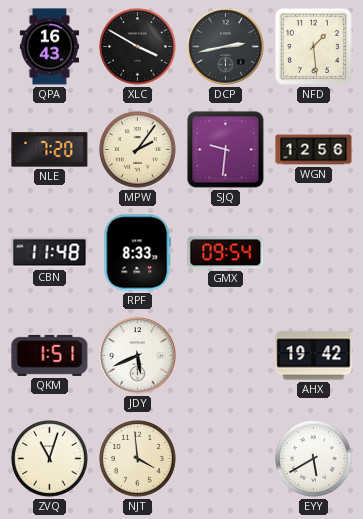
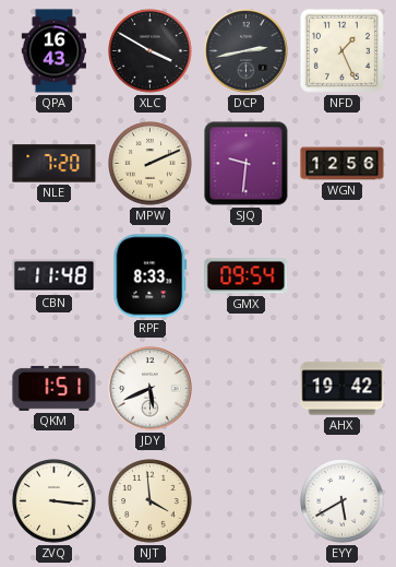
NFD: 1:29 -> 1:26
MPW: 2:06 -> 2:11
ZVQ: 11:03 -> 3:16
